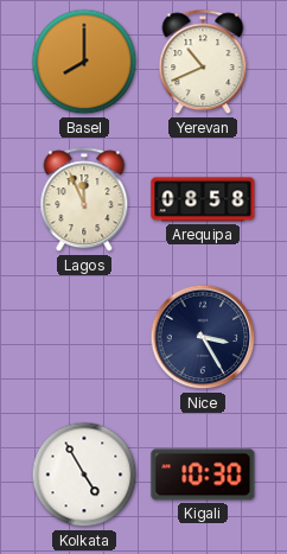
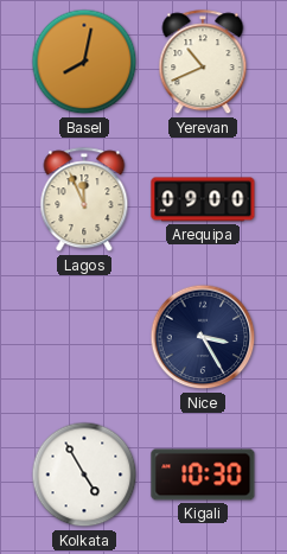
Basel: 8:00 -> 8:02
Arequipa: 08:58 -> 09:00
